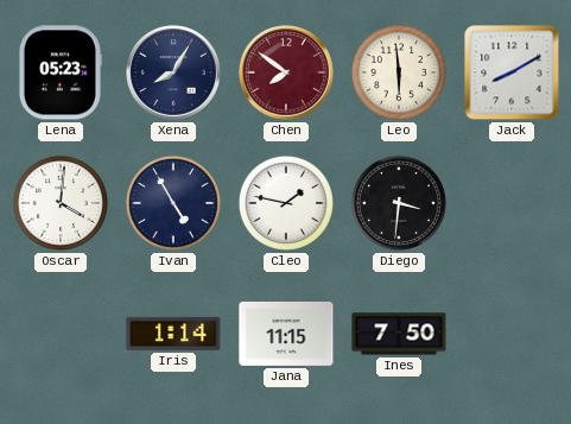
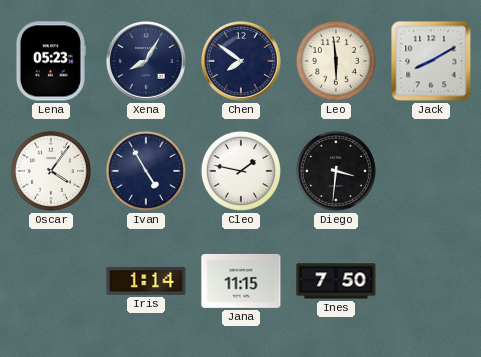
Chen dial: burgundy -> navy
Oscar: 4:01 -> 4:06
